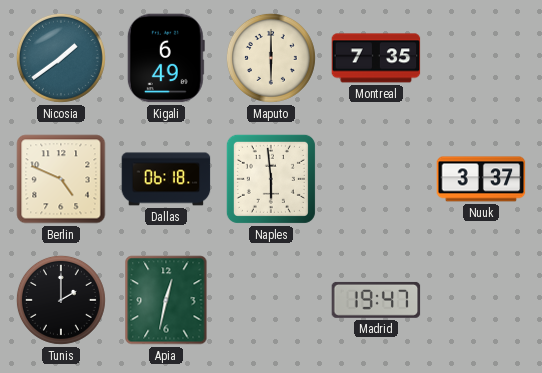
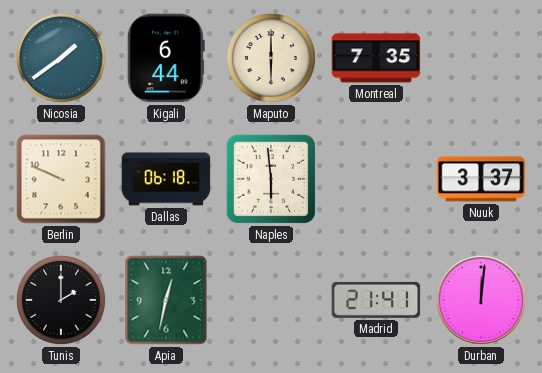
Kigali: 6:49 -> 6:44
Berlin: 4:49 -> 9:49
Madrid: 19:47 -> 21:41
Durban: none -> 12:01
